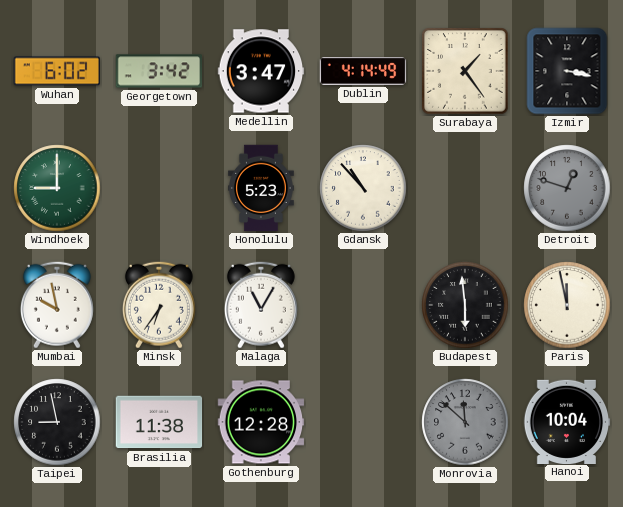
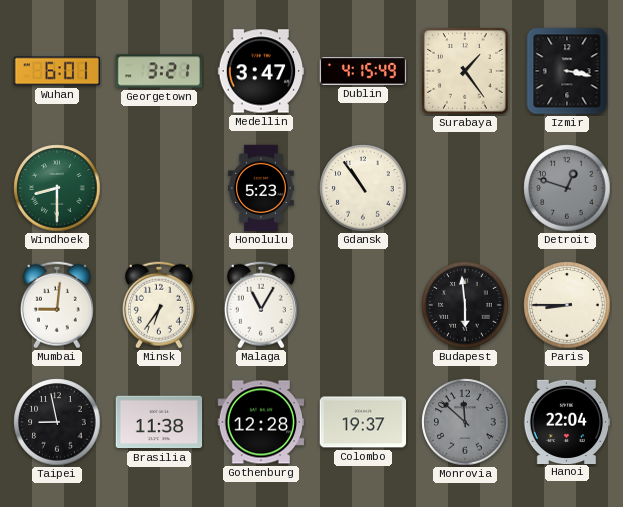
Wuhan: 6:02 -> 6:01
Georgetown: 3:42 -> 3:21
Dublin: 4:14 -> 4:15
Windhoek: 9:00 -> 8:30
Gdansk: 10:53 -> 10:54
Mumbai: 9:58 -> 9:01
Paris: 11:58 -> 8:45
Colombo: none -> 19:37
Hanoi: 10:04 -> 22:04
